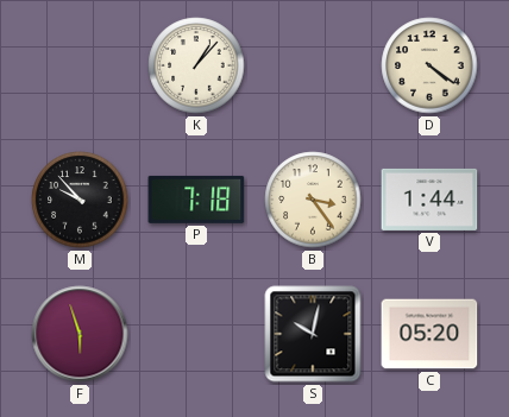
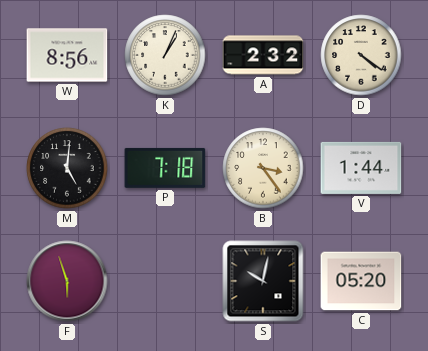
W: none -> 8:56
K: 1:07 -> 1:04
A: none -> 2:32
M: 9:53 -> 5:01
